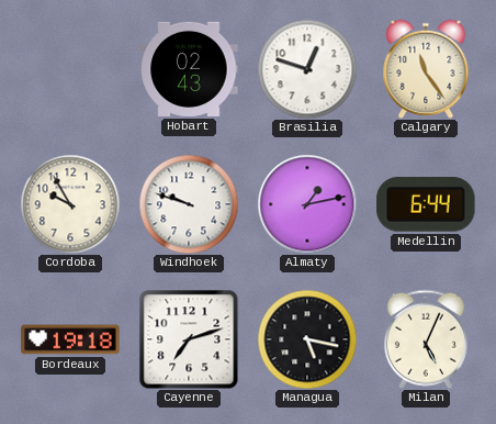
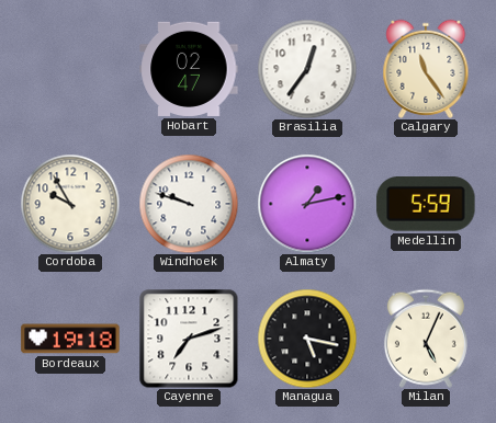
Hobart: 02:43 -> 02:47
Brasilia: 12:48 -> 12:36
Medellin: 6:44 -> 5:59
